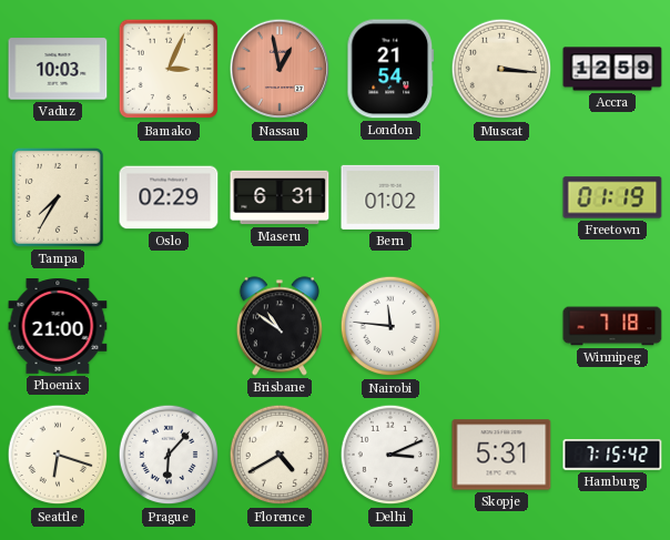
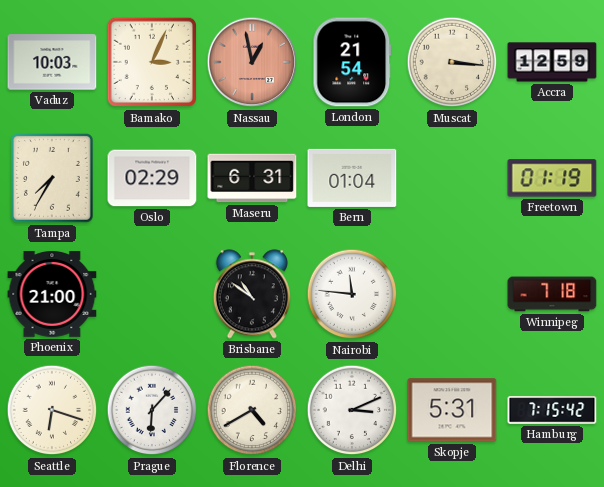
Bern: 01:02 -> 01:04
